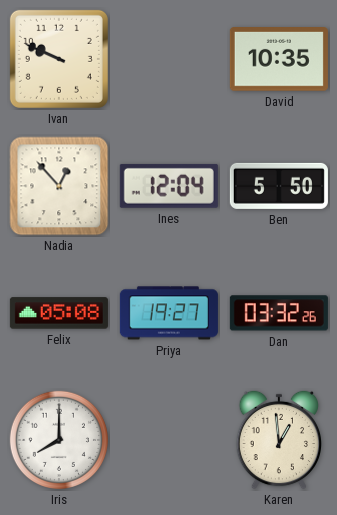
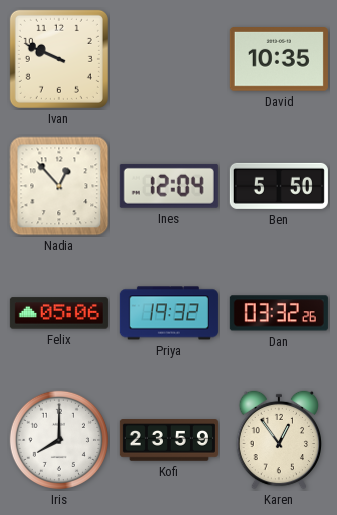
Felix: 05:08 -> 05:06
Priya: 19:27 -> 19:32
Kofi: none -> 23:59
Karen: 12:59 -> 12:54
